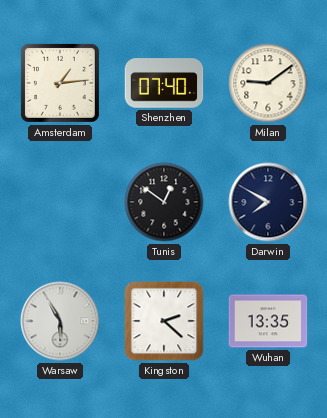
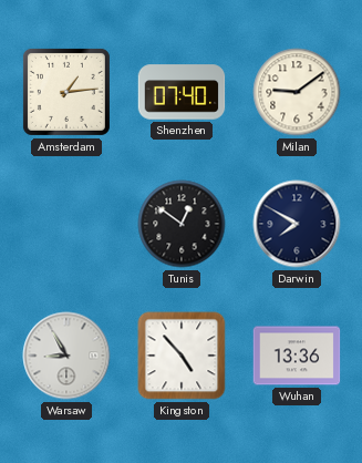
Warsaw: 5:55 -> 8:55
Kingston: 2:22 -> 4:53
Wuhan: 13:35 -> 13:36
